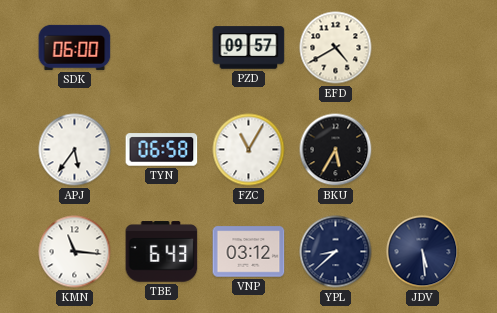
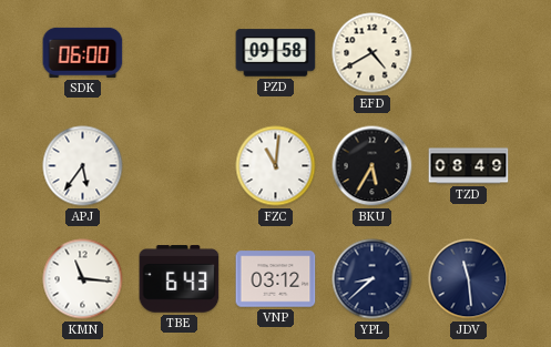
PZD: 09:57 -> 09:58
TYN: 06:58 -> none
FZC: 11:05 -> 11:01
TZD: none -> 08:49
JDV: 5:29 -> 11:29
